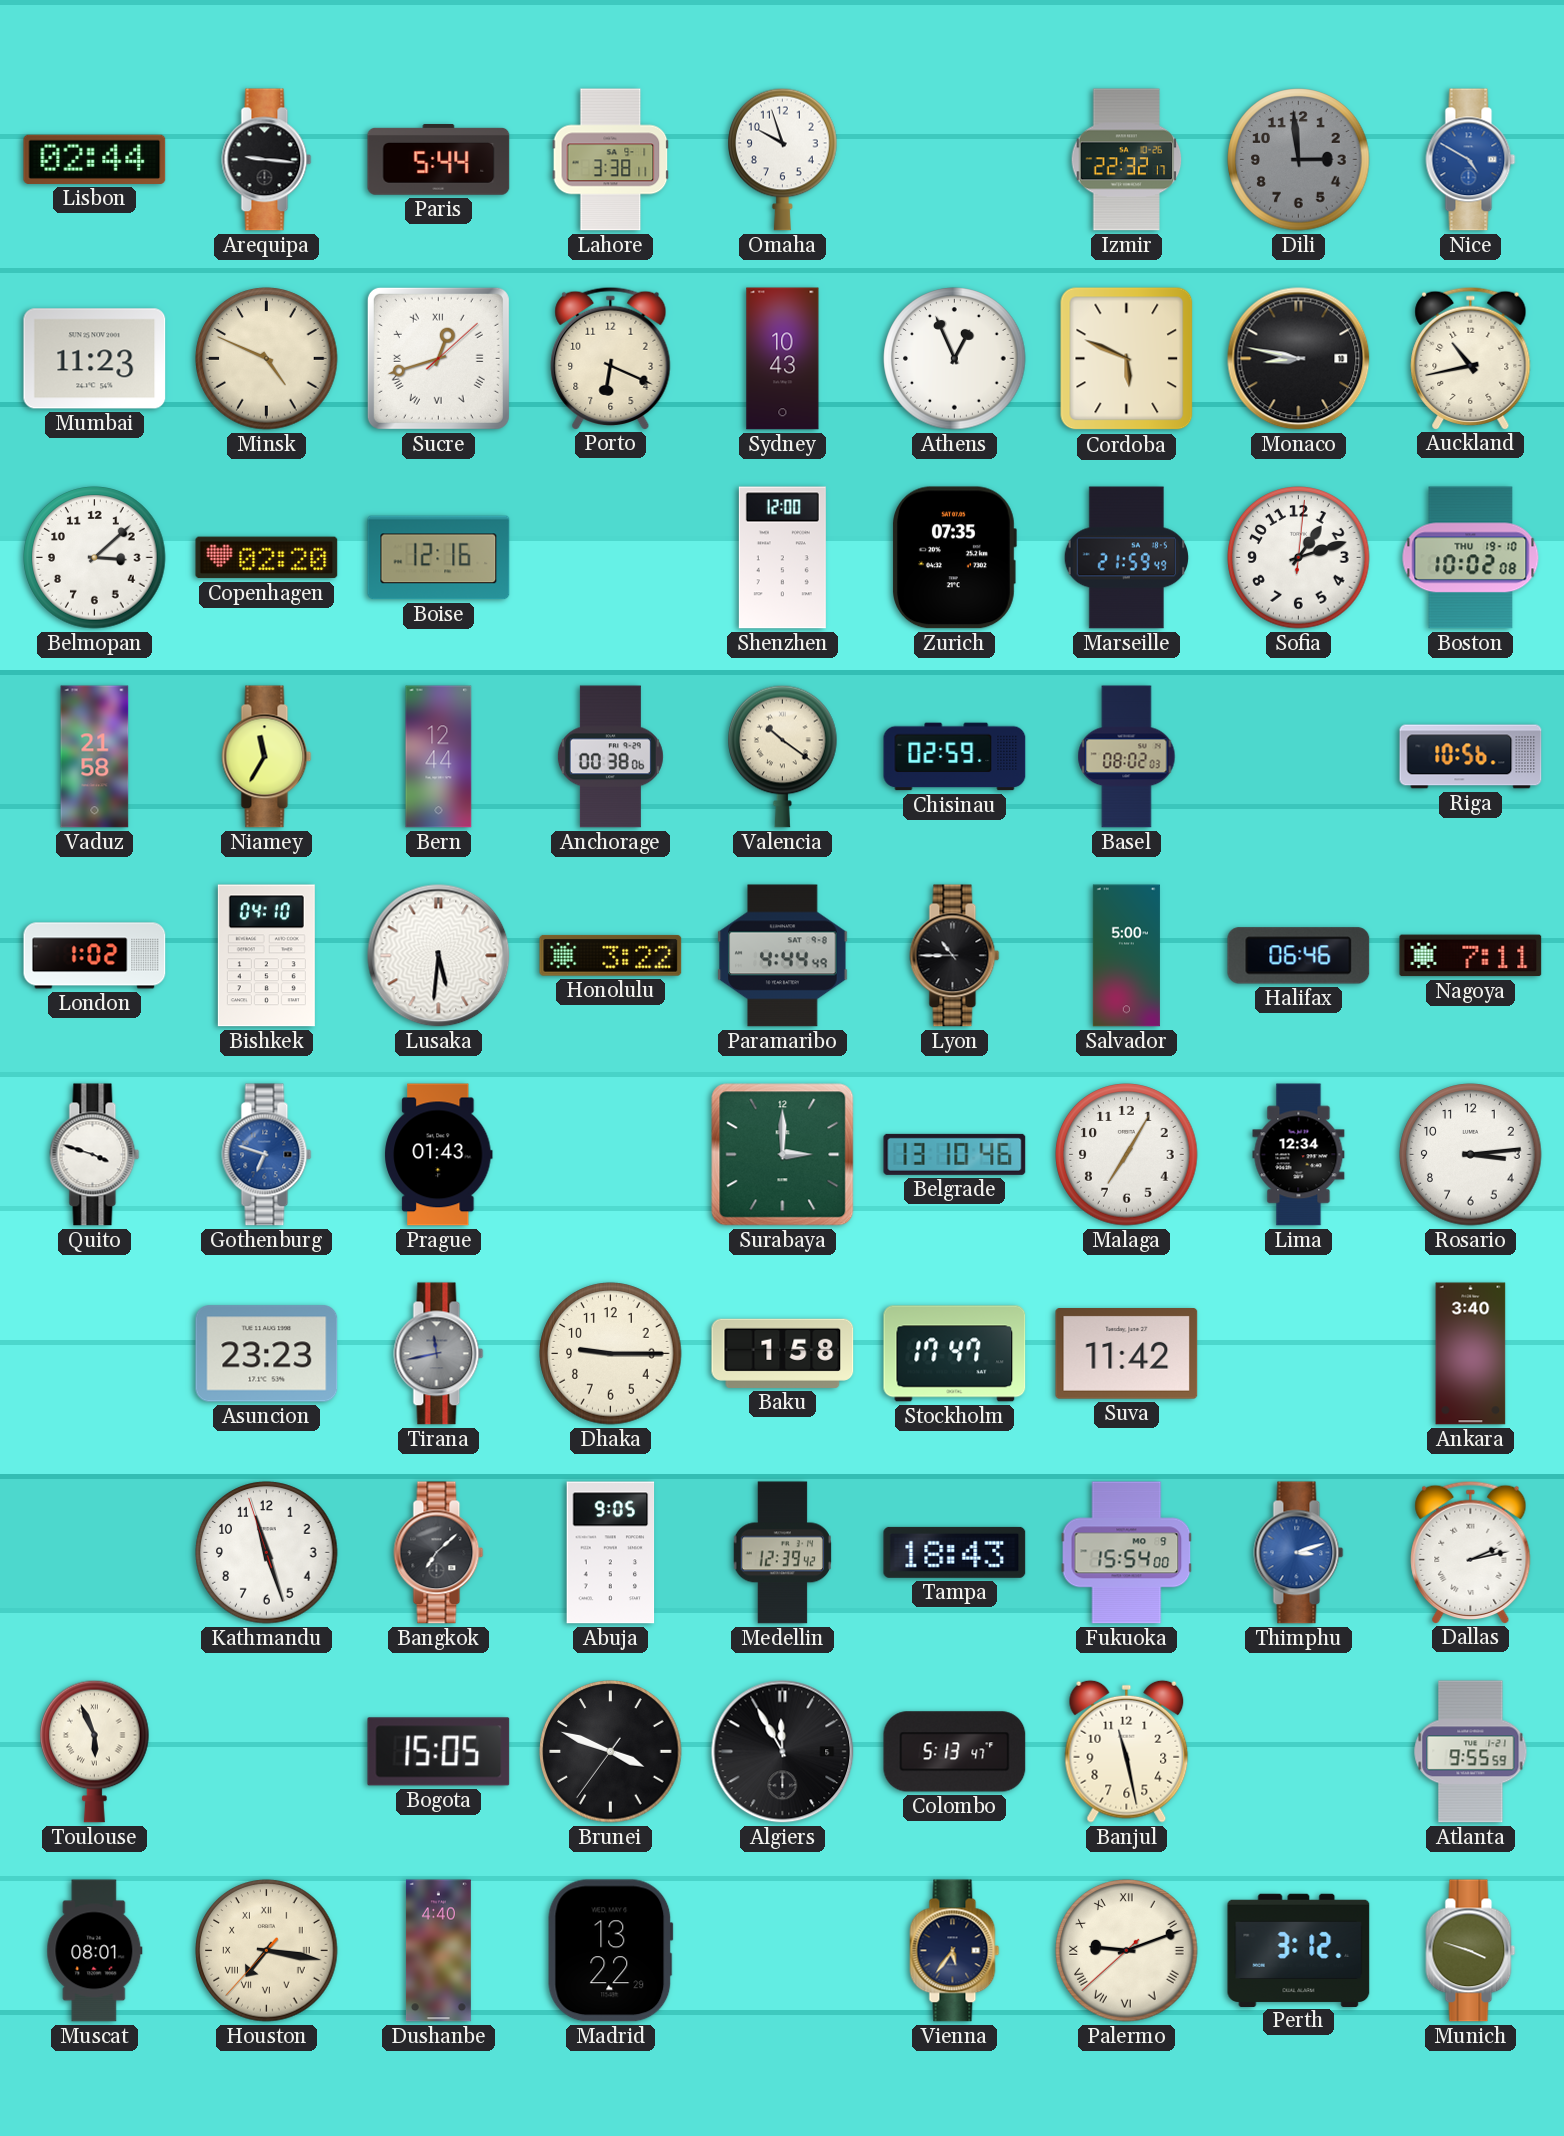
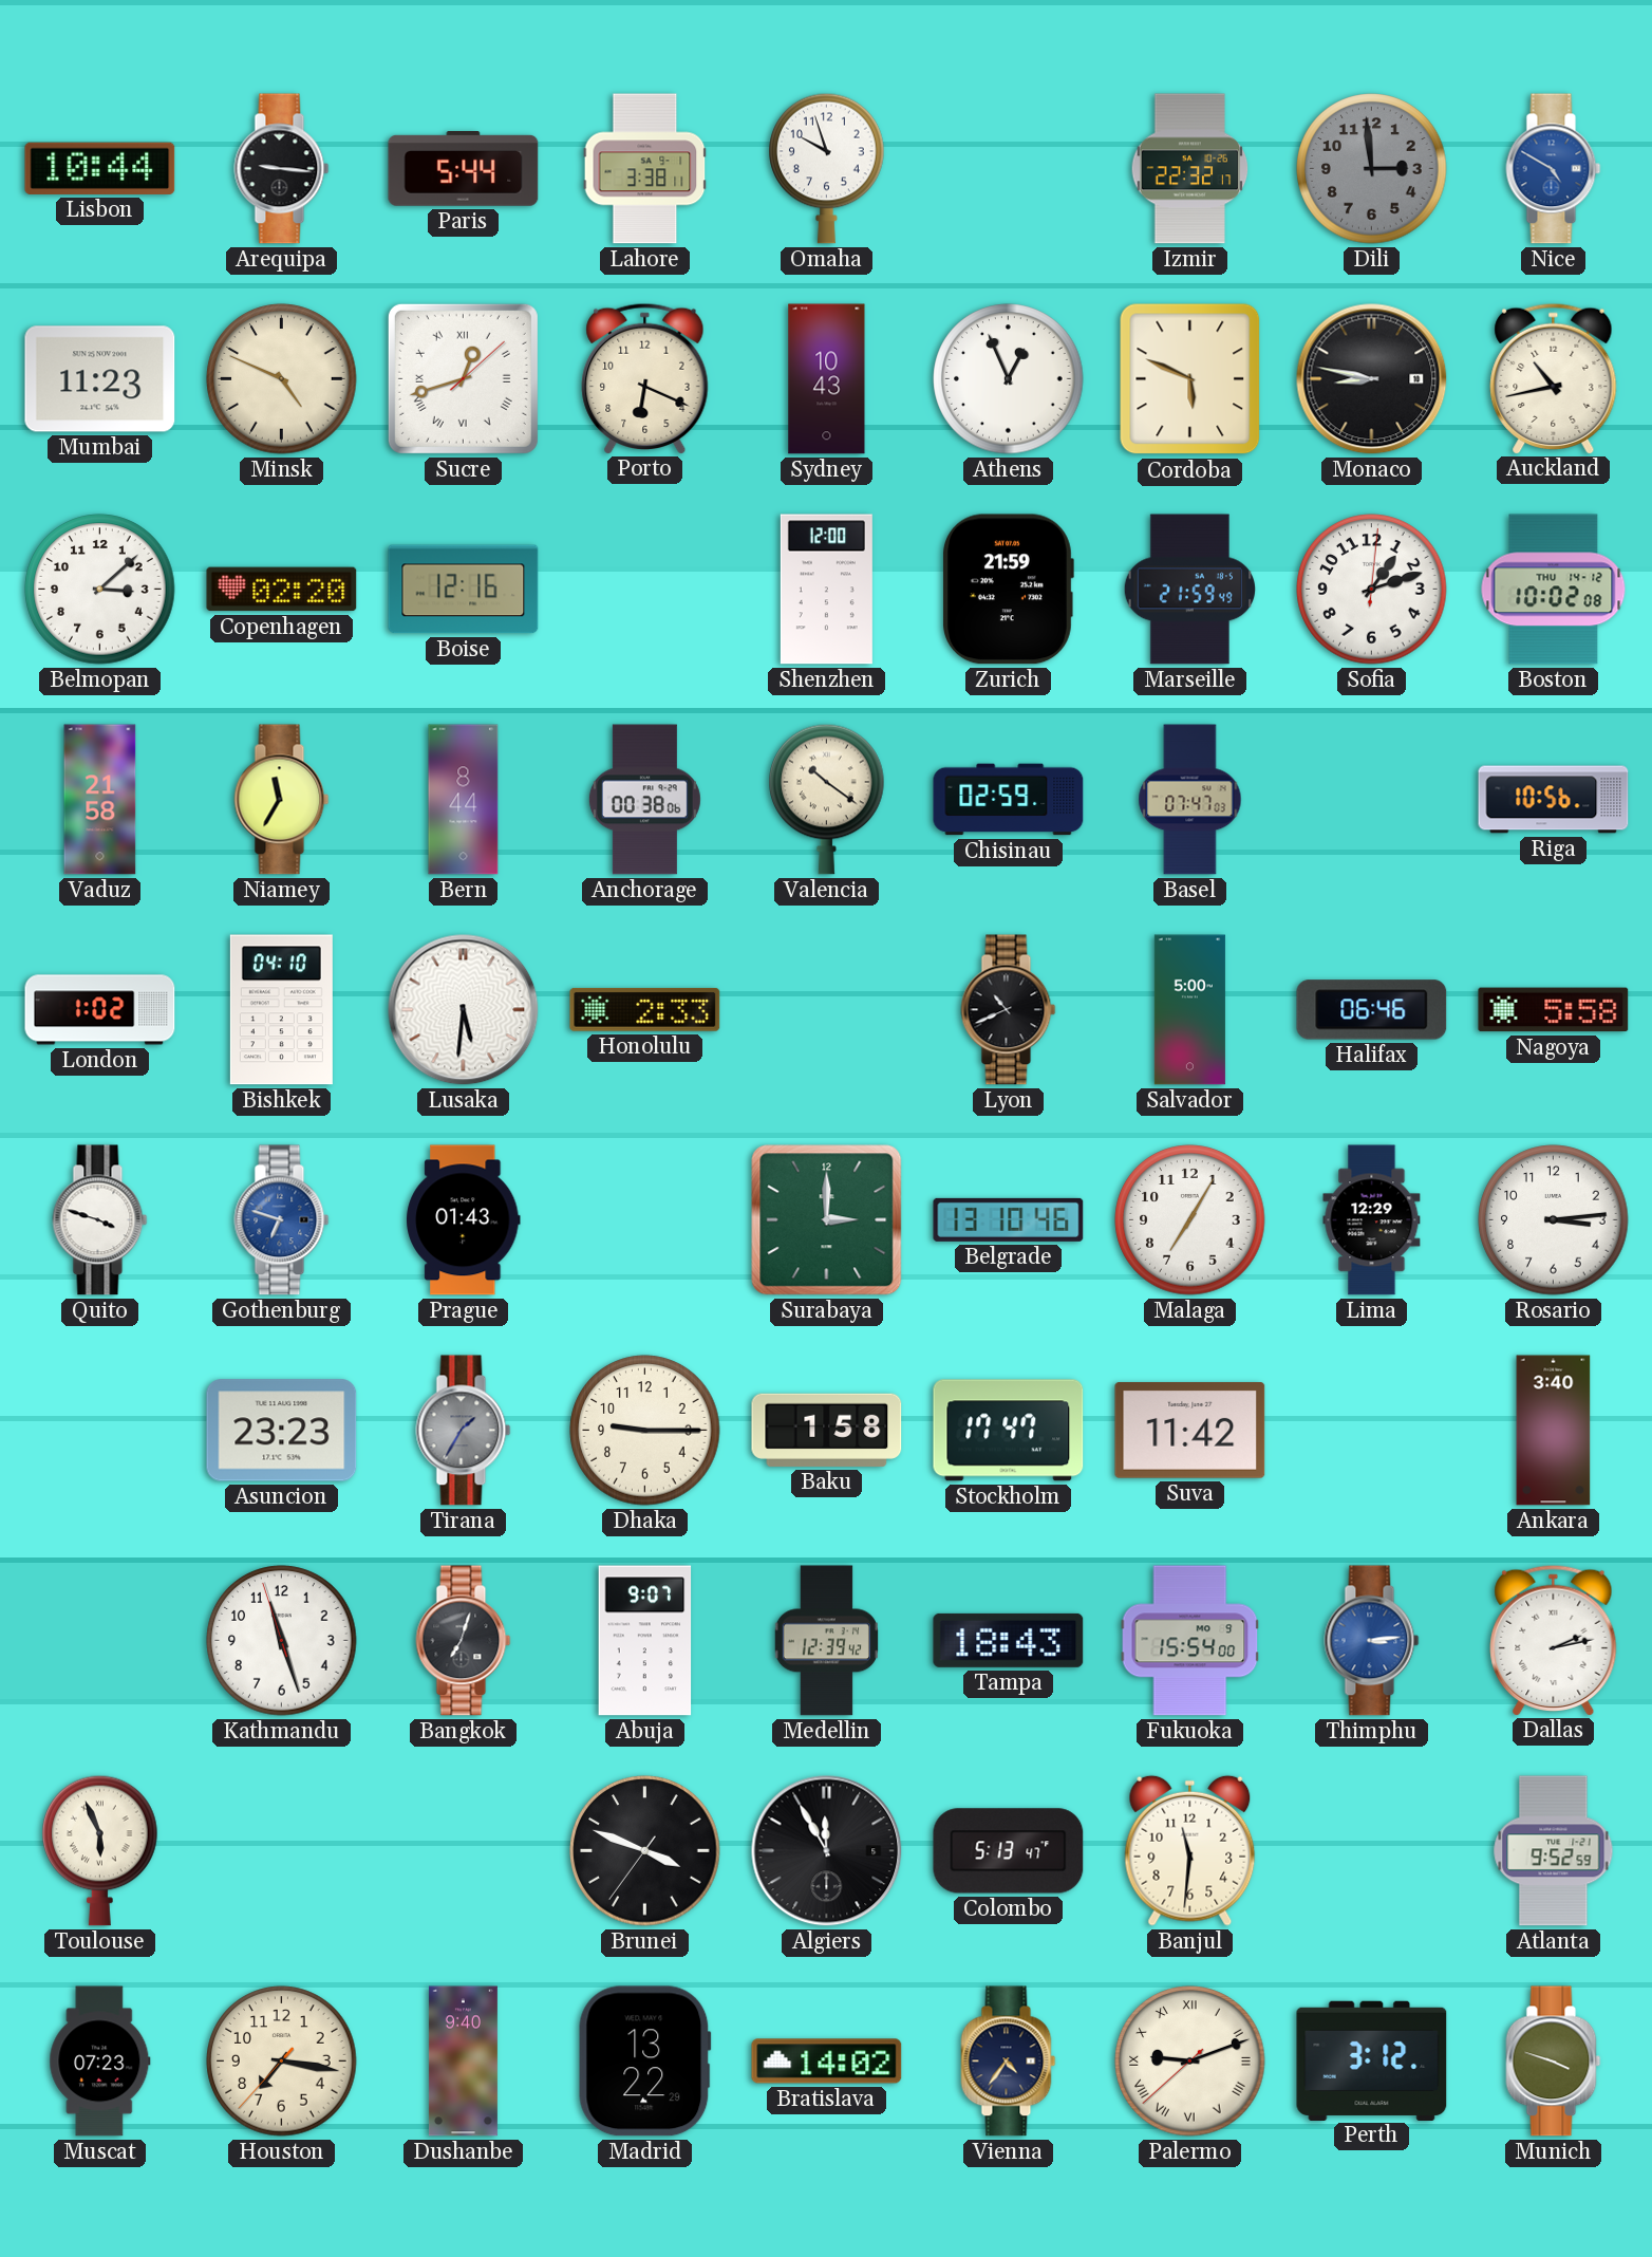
Lisbon: 02:44 -> 10:44
Zurich: 07:35 -> 21:59
Boston date: THU 19-10 -> THU 14-12
Bern: 12:44 -> 8:44
Basel: 08:02 -> 07:47
Honolulu: 3:22 -> 2:33
Paramaribo: 4:44 -> none
Lyon: 10:45 -> 10:41
Nagoya: 7:11 -> 5:58
Lima: 12:34 -> 12:29
Tirana: 11:43 -> 1:35
Bangkok: 7:08 -> 7:03
Abuja: 9:05 -> 9:07
Thimphu: 3:12 -> 3:14
Bogota: 15:05 -> none
Banjul: 11:28 -> 11:31
Atlanta: 9:55 -> 9:52
Muscat: 08:01 -> 07:23
Houston numerals: Roman -> Arabic
Dushanbe: 4:40 -> 9:40
Bratislava: none -> 14:02
Vienna: 5:36 -> 4:36
